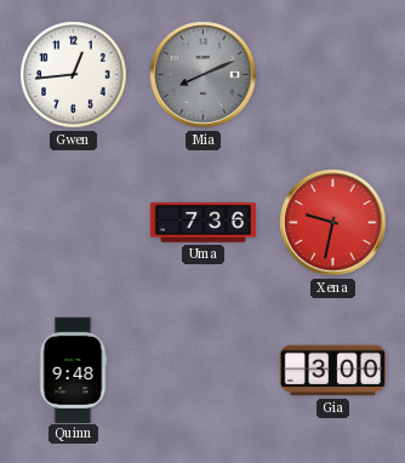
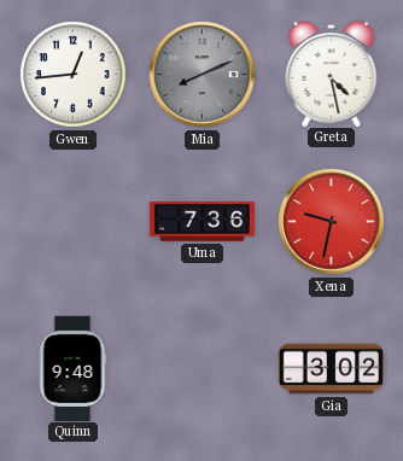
Greta: none -> 4:28
Gia: 3:00 -> 3:02
